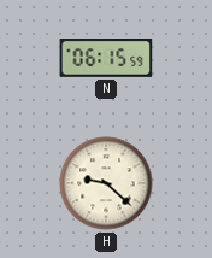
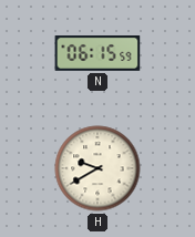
H: 9:22 -> 9:40
